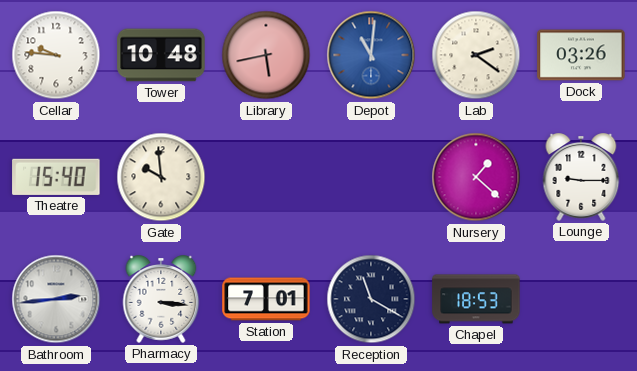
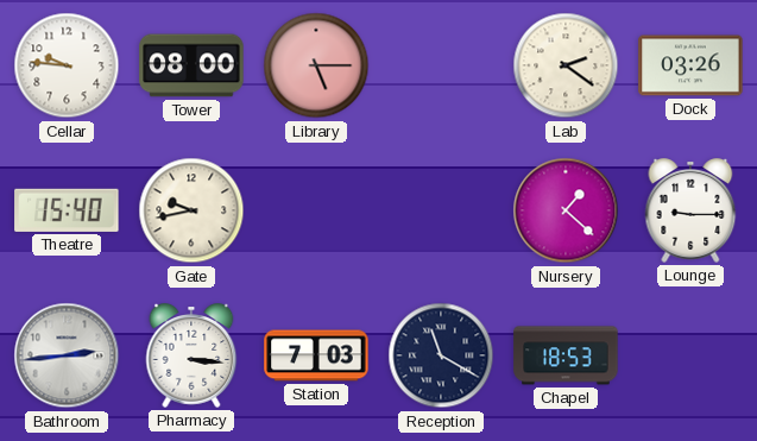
Tower: 10:48 -> 08:00
Library: 5:43 -> 5:15
Depot: 11:01 -> none
Gate: 9:59 -> 9:43
Station: 7:01 -> 7:03
